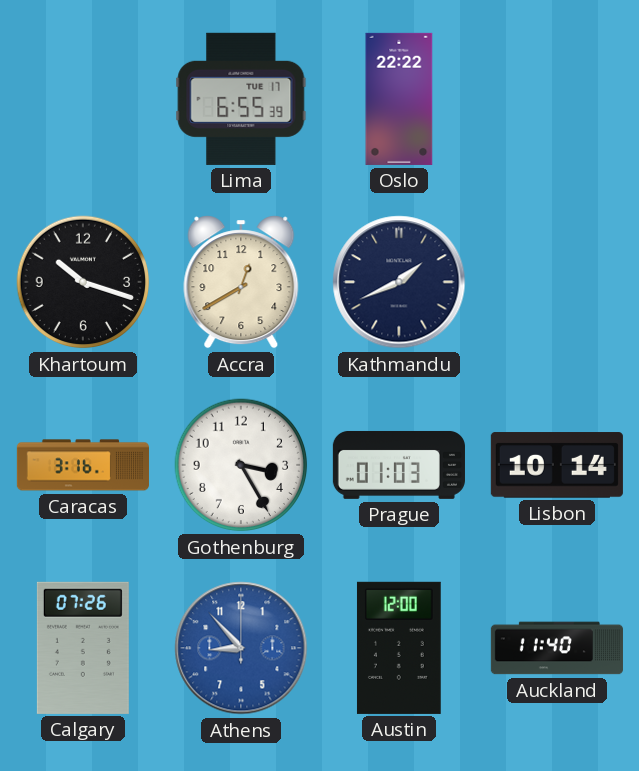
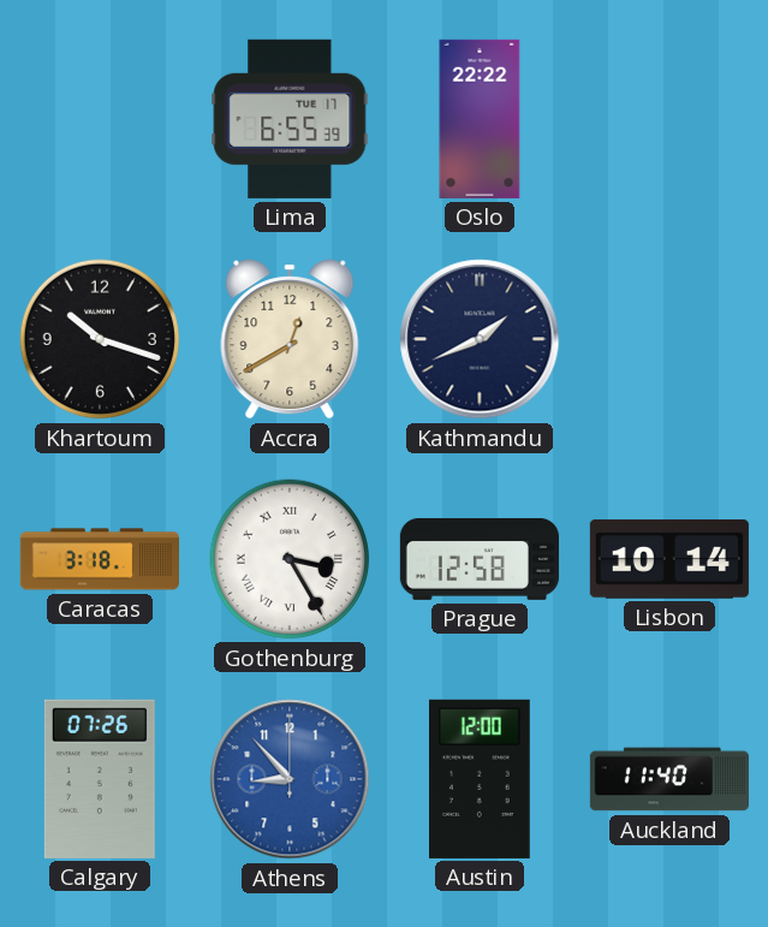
Caracas: 3:16 -> 3:18
Gothenburg numerals: Arabic -> Roman
Prague: 01:03 -> 12:58
